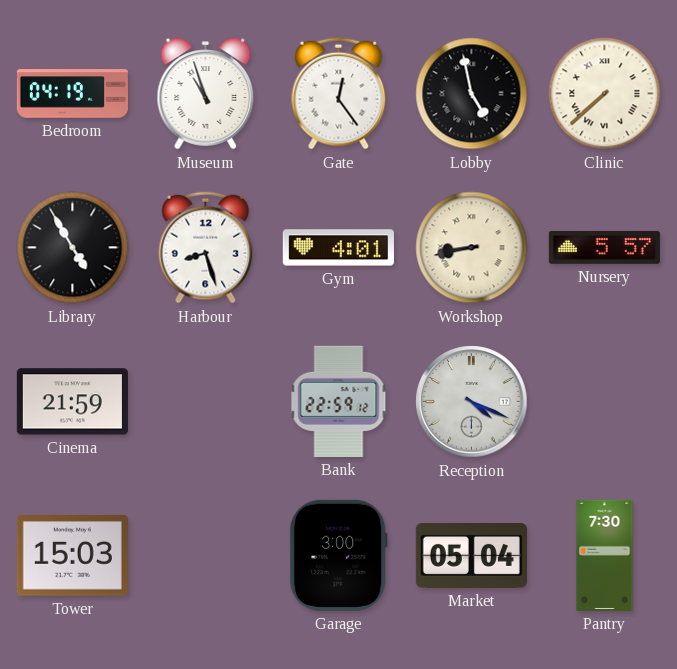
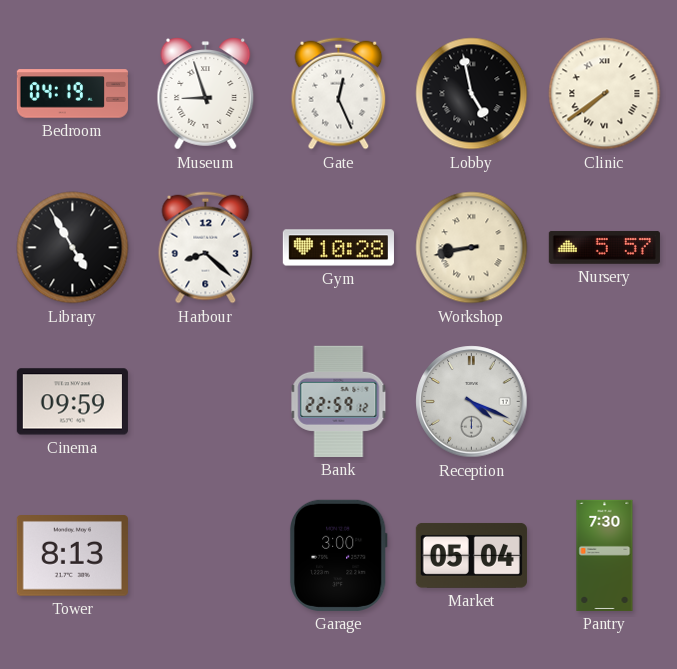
Museum: 10:57 -> 8:57
Gate: 12:24 -> 12:26
Clinic: 7:38 -> 7:39
Harbour: 8:27 -> 8:22
Gym: 4:01 -> 10:28
Cinema: 21:59 -> 09:59
Tower: 15:03 -> 8:13
